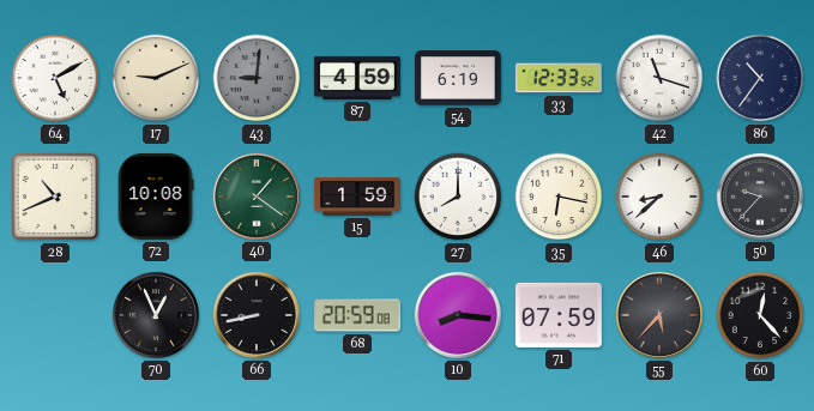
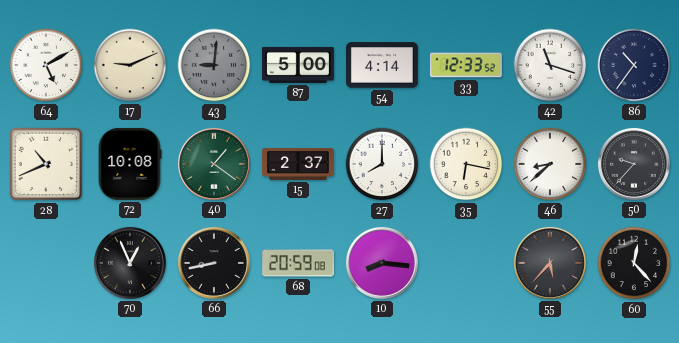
87: 4:59 -> 5:00
54: 6:19 -> 4:14
15: 1:59 -> 2:37
71: 07:59 -> none
